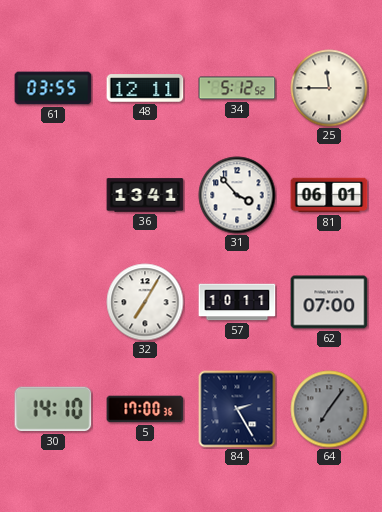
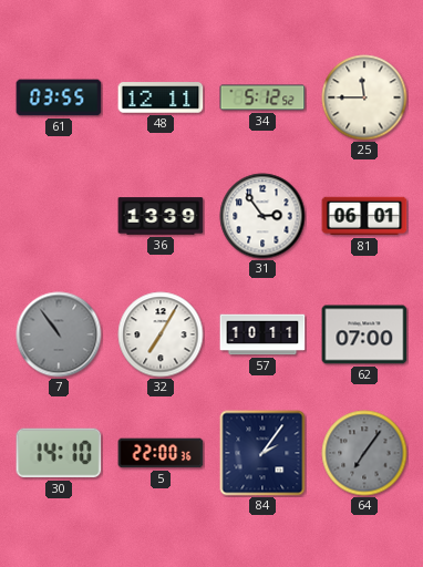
36: 13:41 -> 13:39
31: 3:53 -> 2:54
7: none -> 10:54
5: 17:00 -> 22:00
84: 2:25 -> 2:06
